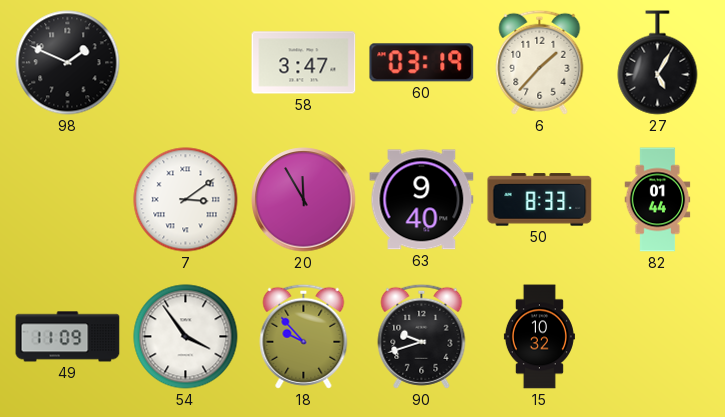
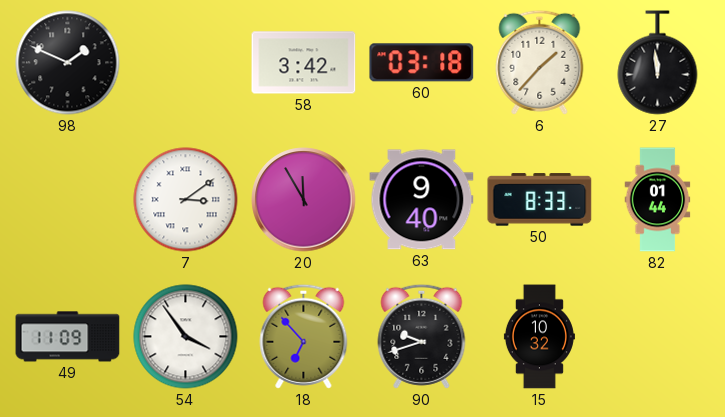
58: 3:47 -> 3:42
60: 03:19 -> 03:18
27: 5:05 -> 11:59
18: 9:53 -> 6:53
